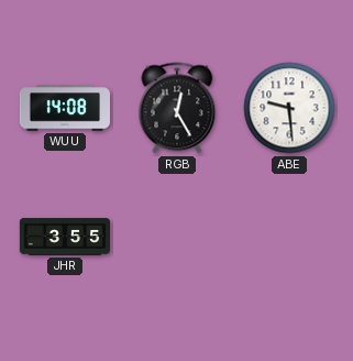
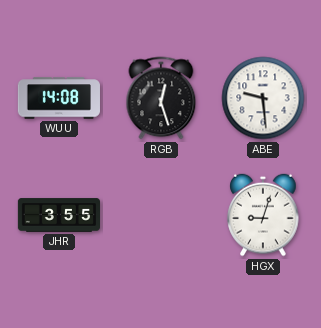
RGB: 12:25 -> 12:27
HGX: none -> 9:03
